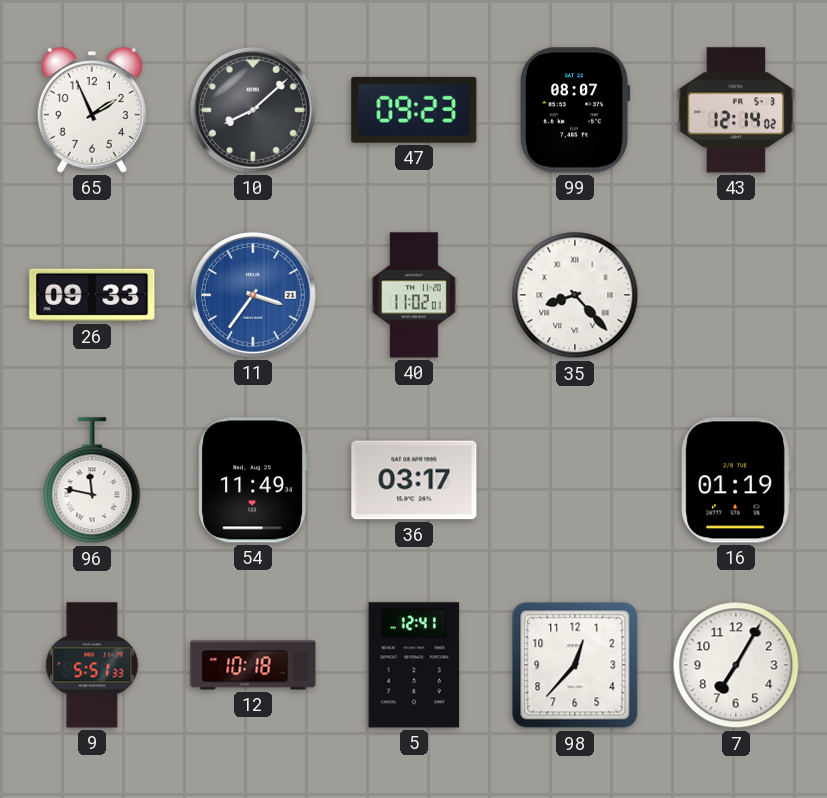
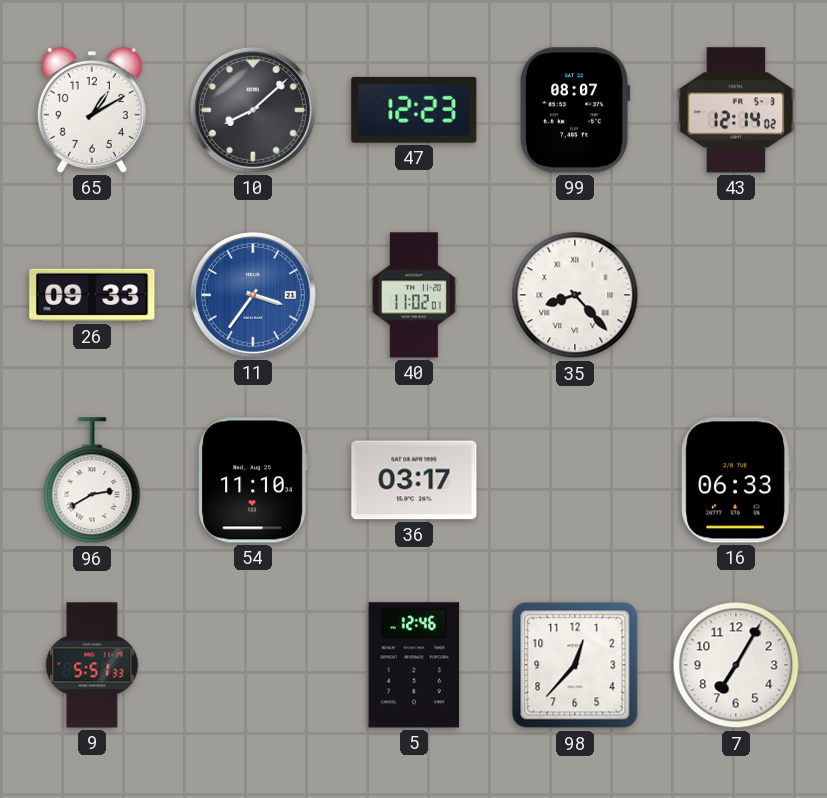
65: 1:56 -> 1:10
47: 09:23 -> 12:23
96: 11:47 -> 2:40
54: 11:49 -> 11:10
16: 01:19 -> 06:33
12: 10:18 -> none
5: 12:41 -> 12:46
